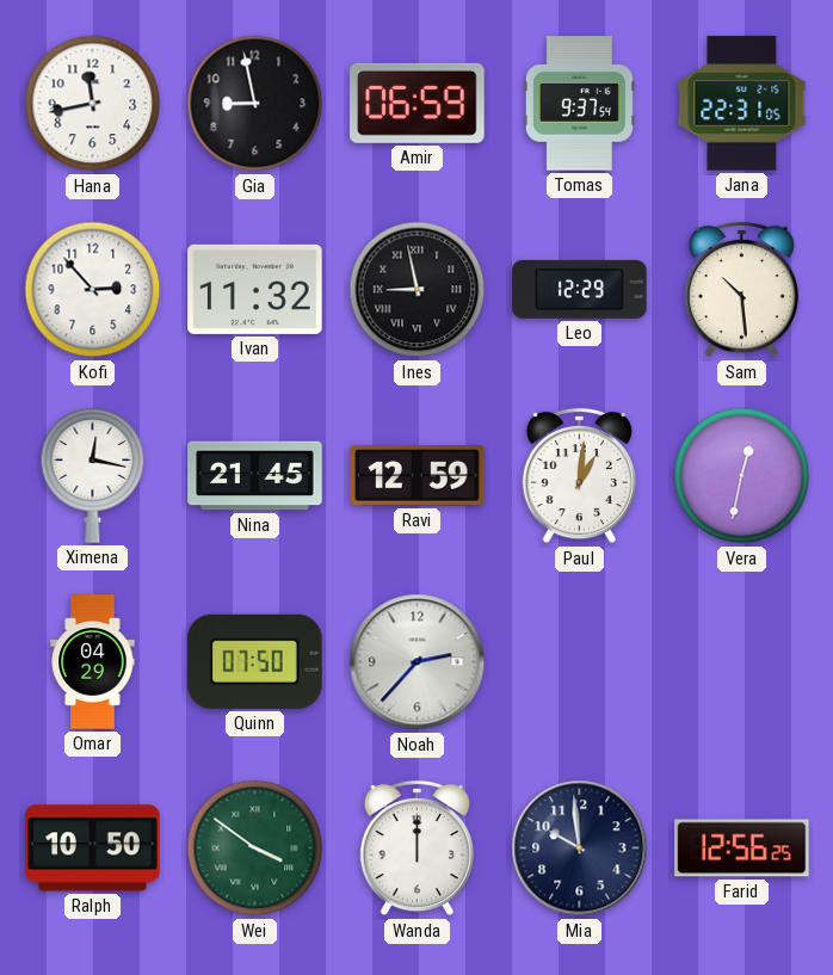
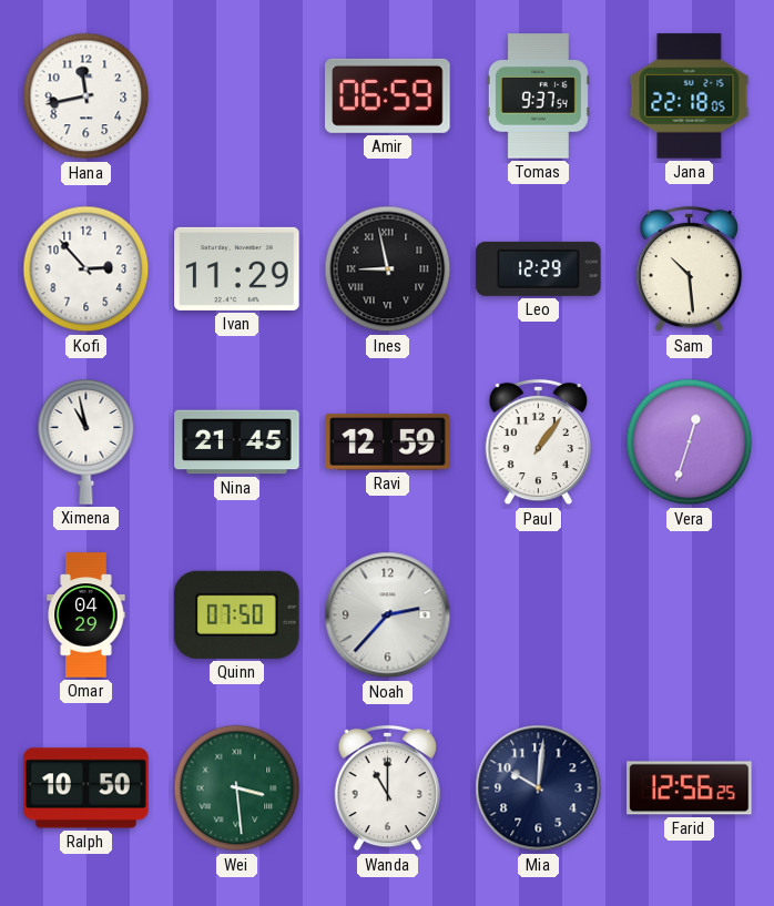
Gia: 8:58 -> none
Jana: 22:31 -> 22:18
Ivan: 11:32 -> 11:29
Ximena: 12:17 -> 10:58
Paul: 1:01 -> 1:06
Vera: 12:32 -> 12:33
Wei: 3:51 -> 3:29
Wanda: 12:00 -> 11:00
Mia: 9:59 -> 10:01
